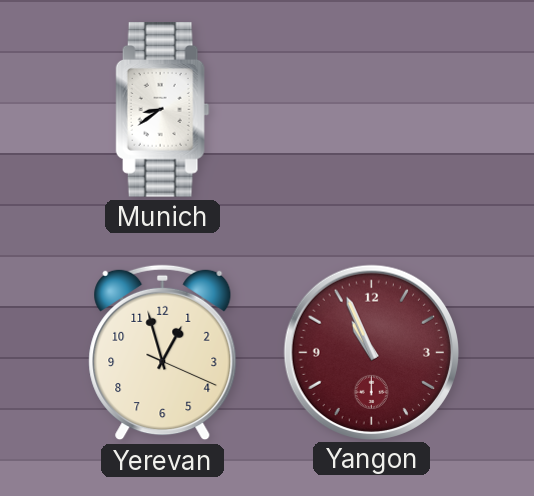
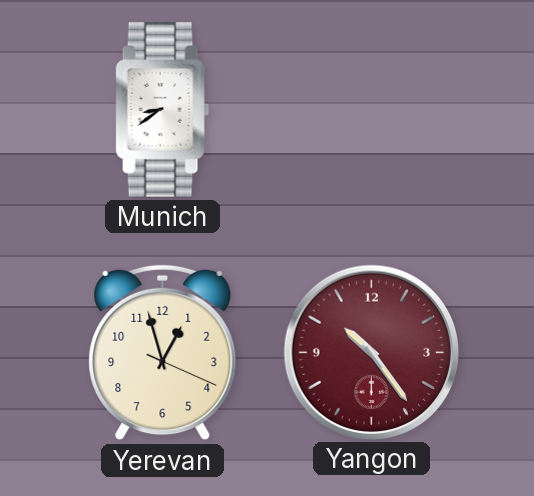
Yangon: 10:56 -> 10:24
